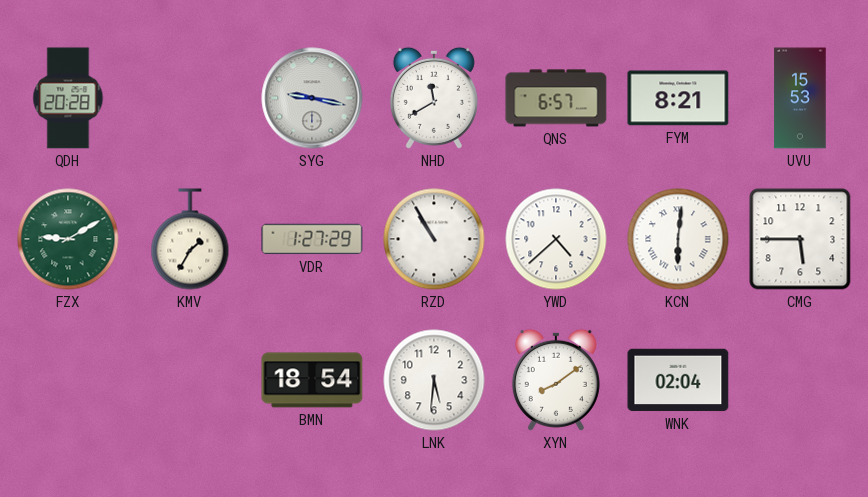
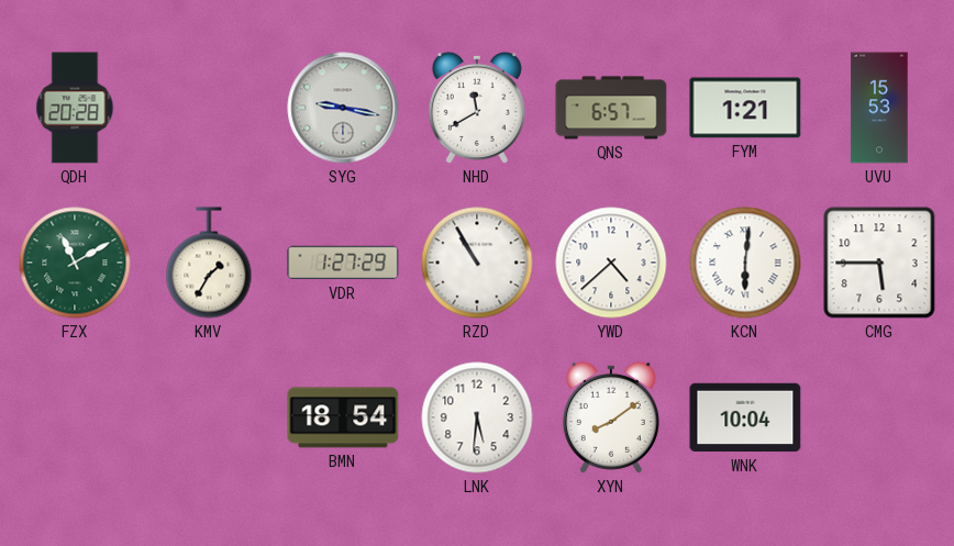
FYM: 8:21 -> 1:21
FZX: 9:10 -> 11:10
WNK: 02:04 -> 10:04
